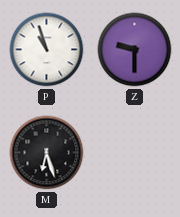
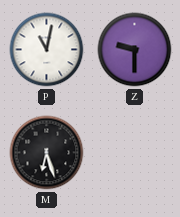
P: 10:57 -> 11:02
